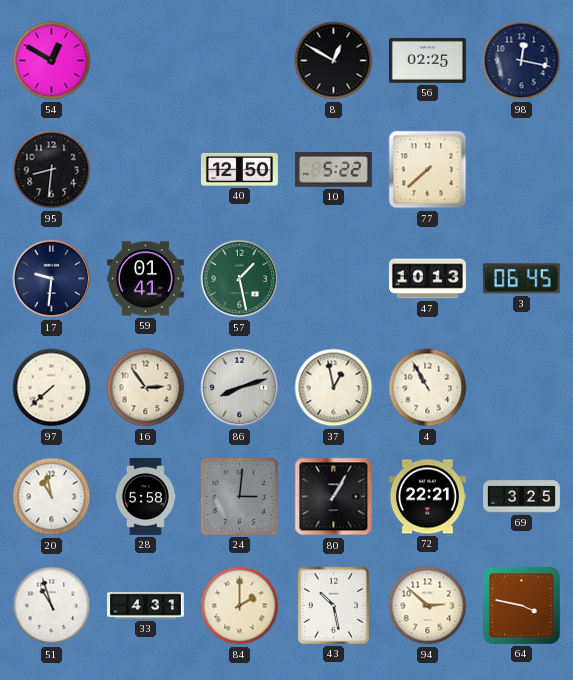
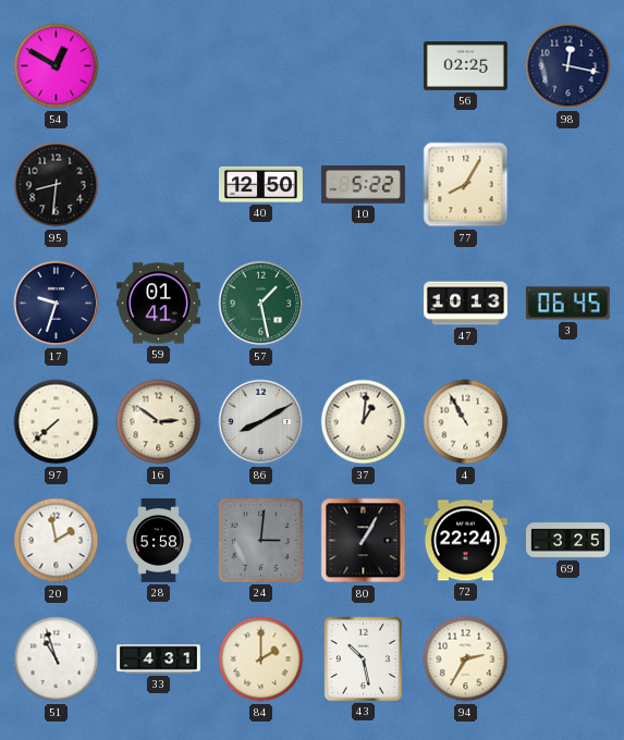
8: 12:50 -> none
77: 7:38 -> 8:05
17: 9:31 -> 9:33
16: 2:54 -> 2:51
86: 8:12 -> 8:10
37: 12:58 -> 1:01
20: 10:58 -> 1:58
72: 22:21 -> 22:24
94: 2:52 -> 2:35
64: 3:47 -> none
